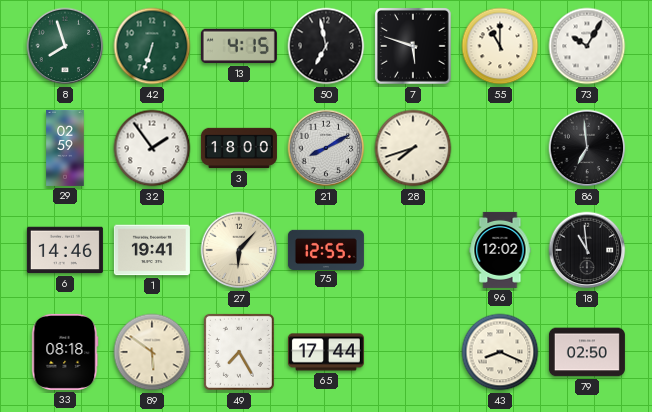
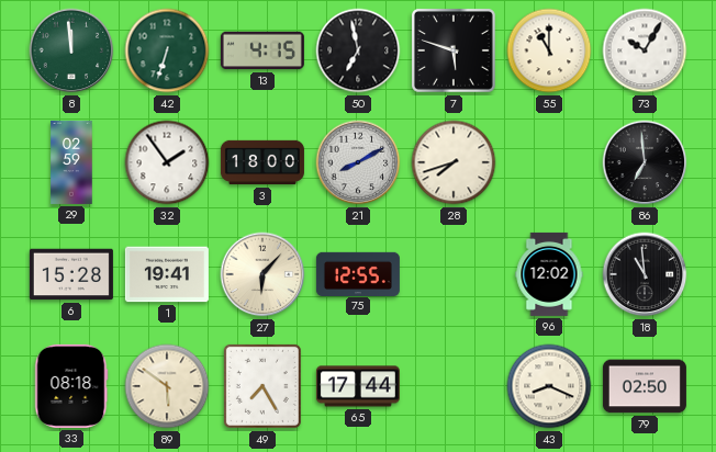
8: 7:57 -> 11:59
6: 14:46 -> 15:28
